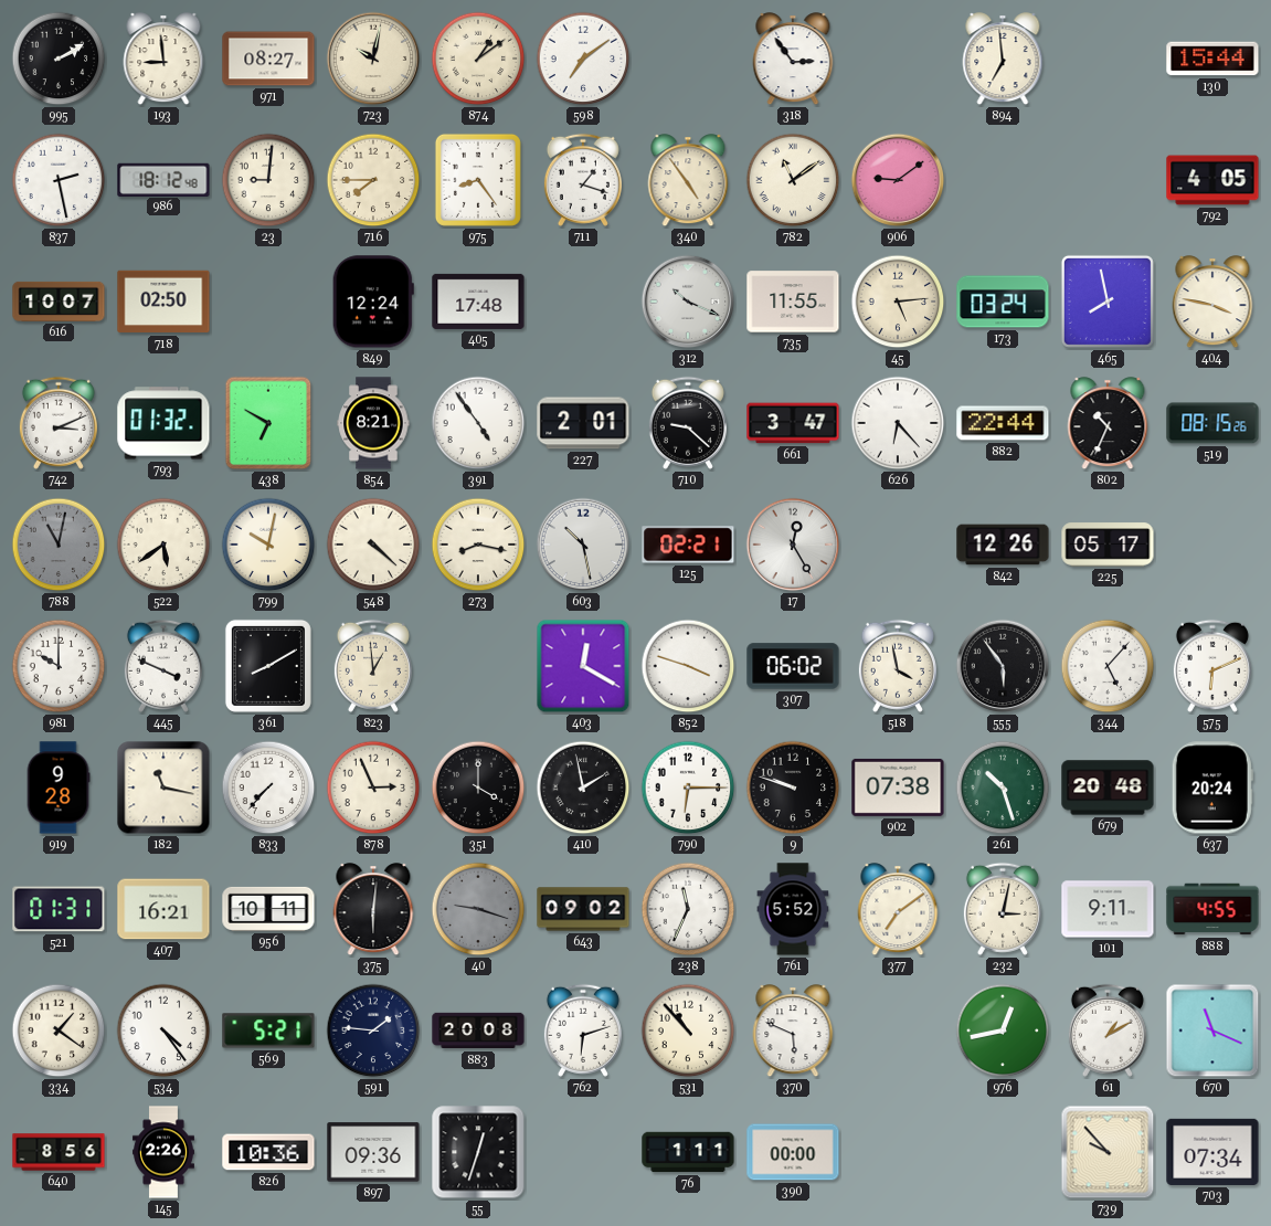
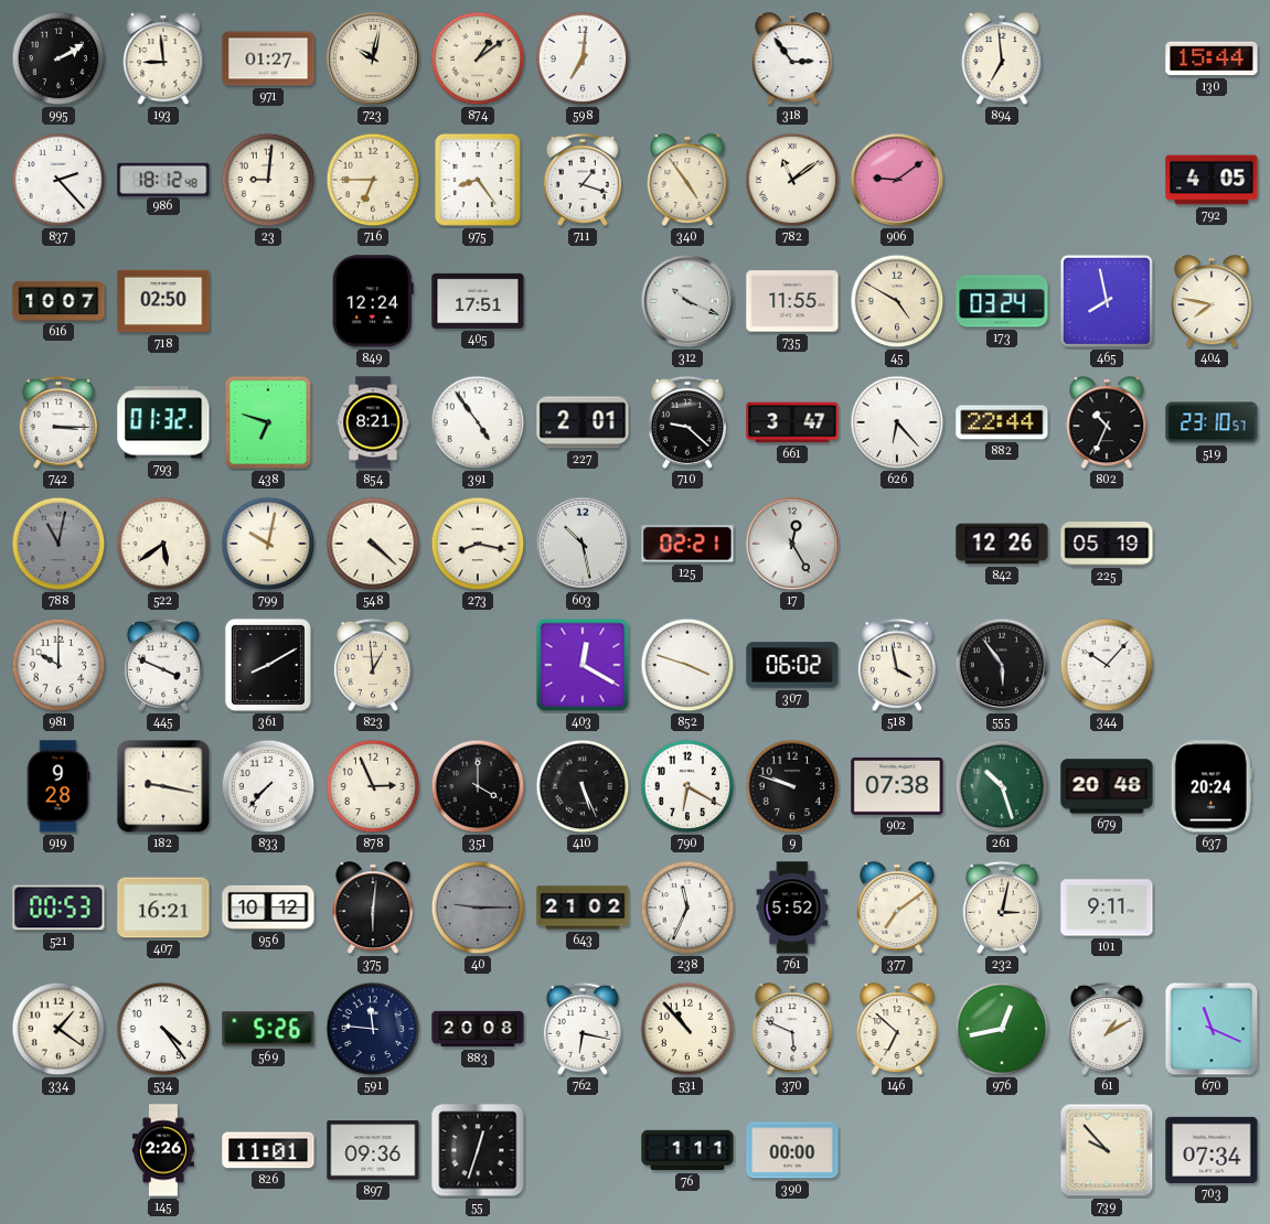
971: 08:27 -> 01:27
598: 7:09 -> 7:01
837: 2:28 -> 2:23
716: 7:45 -> 6:45
405: 17:48 -> 17:51
45: 5:14 -> 4:50
404: 3:47 -> 7:47
742: 3:11 -> 3:15
438: 6:50 -> 6:48
519: 08:15 -> 23:10
225: 05:17 -> 05:19
344: 5:07 -> 10:07
575: 6:11 -> none
182: 11:17 -> 9:17
410: 1:58 -> 5:26
790: 6:15 -> 6:20
521: 01:31 -> 00:53
956: 10:11 -> 10:12
40: 9:18 -> 9:15
643: 09:02 -> 21:02
888: 4:55 -> none
569: 5:21 -> 5:26
591: 1:46 -> 11:46
762: 6:12 -> 6:17
146: none -> 6:52
640: 8:56 -> none
826: 10:36 -> 11:01
